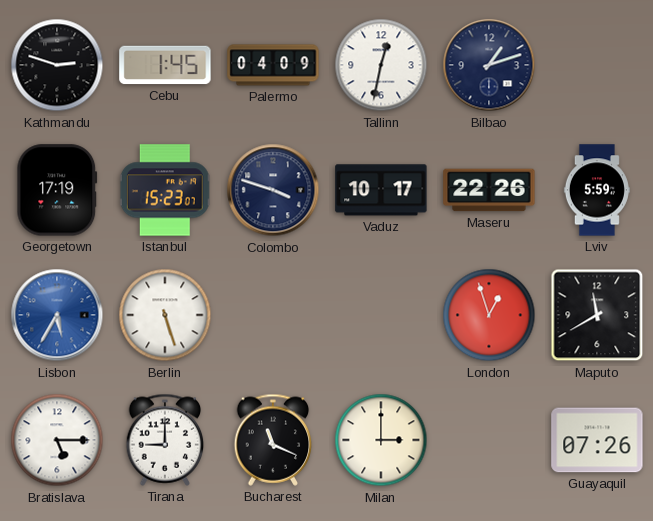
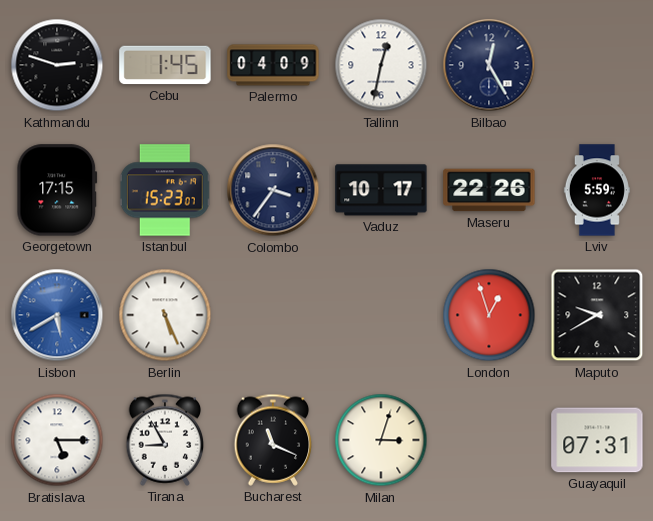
Bilbao: 1:12 -> 12:25
Georgetown: 17:19 -> 17:15
Colombo: 3:48 -> 3:36
Lisbon: 5:35 -> 5:40
Berlin: 5:27 -> 5:26
Maputo: 11:40 -> 9:40
Tirana: 9:00 -> 8:55
Milan: 3:00 -> 3:03
Guayaquil: 07:26 -> 07:31
